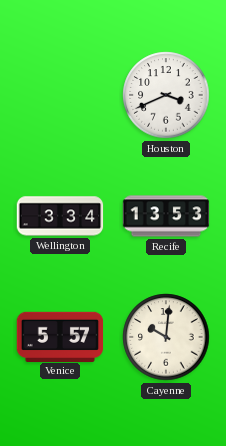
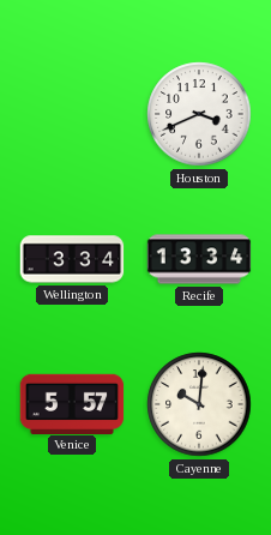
Recife: 13:53 -> 13:34
